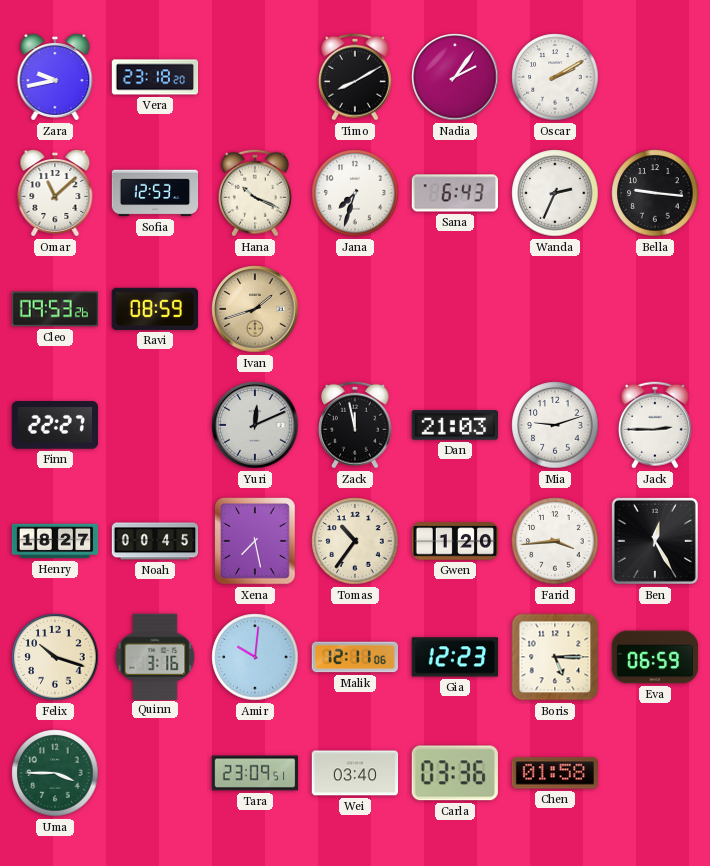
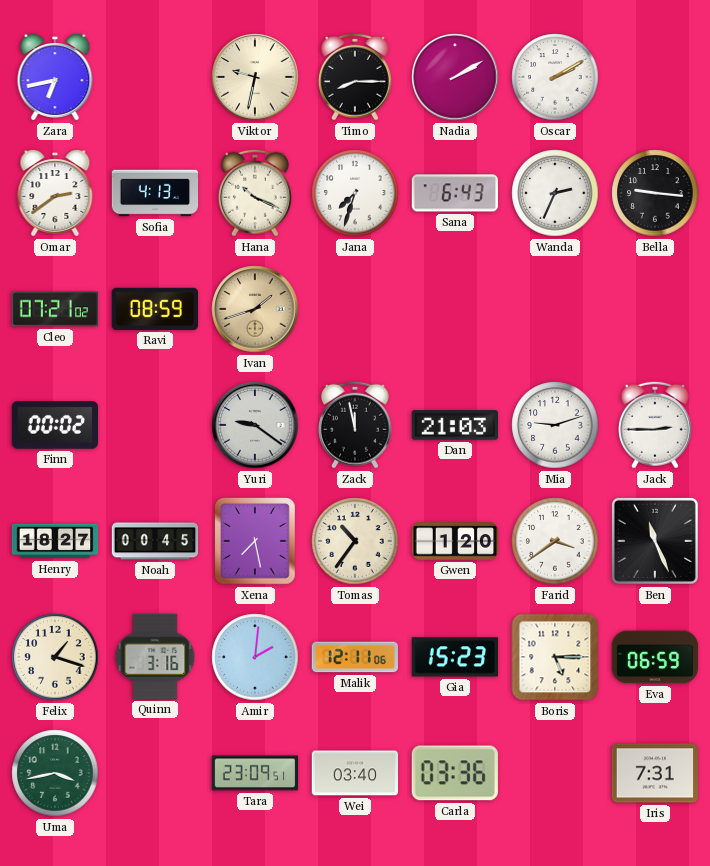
Zara: 9:43 -> 6:43
Vera: 23:18 -> none
Viktor: none -> 9:32
Timo: 8:10 -> 8:15
Nadia: 2:06 -> 2:10
Omar: 11:08 -> 2:39
Sofia: 12:53 -> 4:13
Cleo: 09:53 -> 07:21
Finn: 22:27 -> 00:02
Yuri: 12:11 -> 9:21
Farid: 3:44 -> 3:39
Ben: 12:25 -> 11:26
Felix: 10:18 -> 1:18
Amir: 10:01 -> 2:01
Gia: 12:23 -> 15:23
Uma: 3:45 -> 3:43
Chen: 01:58 -> none
Iris: none -> 7:31
